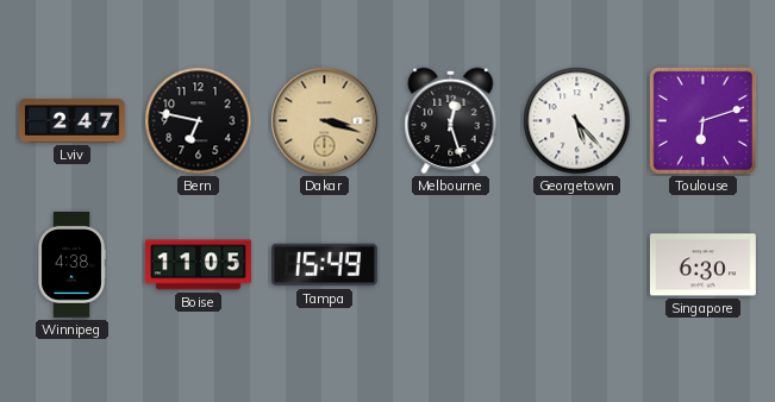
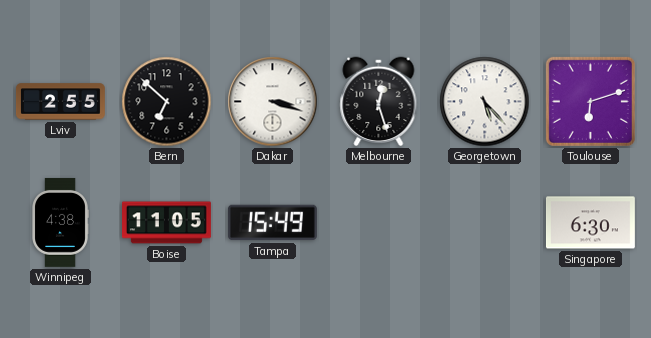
Lviv: 2:47 -> 2:55
Bern: 6:47 -> 6:52
Dakar dial: champagne -> white
